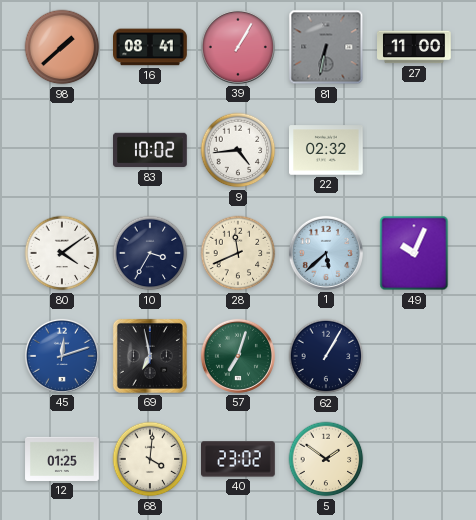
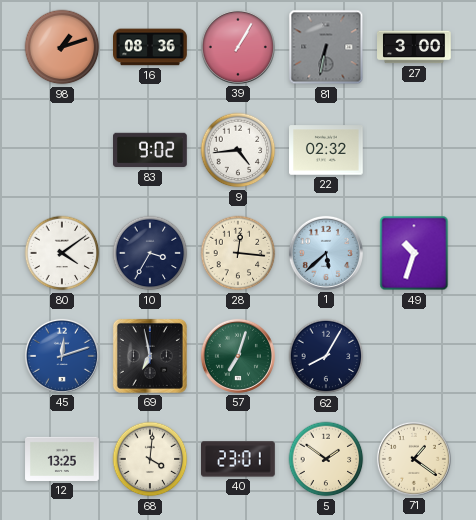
98: 1:38 -> 1:12
16: 08:41 -> 08:36
27: 11:00 -> 3:00
83: 10:02 -> 9:02
28: 11:41 -> 12:16
49: 10:04 -> 10:33
62: 1:05 -> 8:05
12: 01:25 -> 13:25
40: 23:02 -> 23:01
71: none -> 1:21
